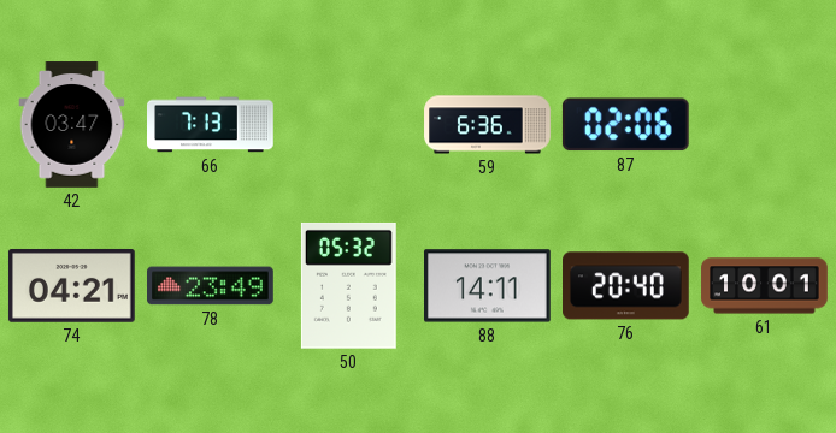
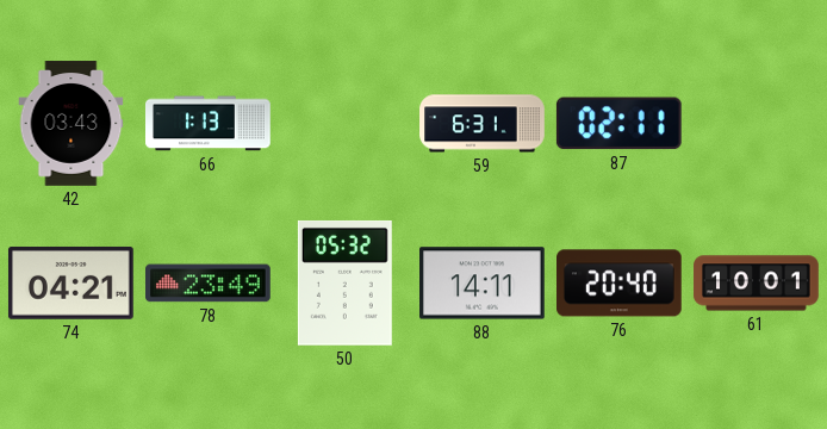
42: 03:47 -> 03:43
66: 7:13 -> 1:13
59: 6:36 -> 6:31
87: 02:06 -> 02:11
